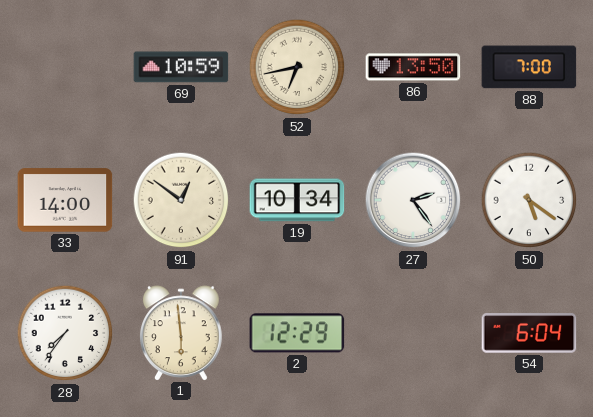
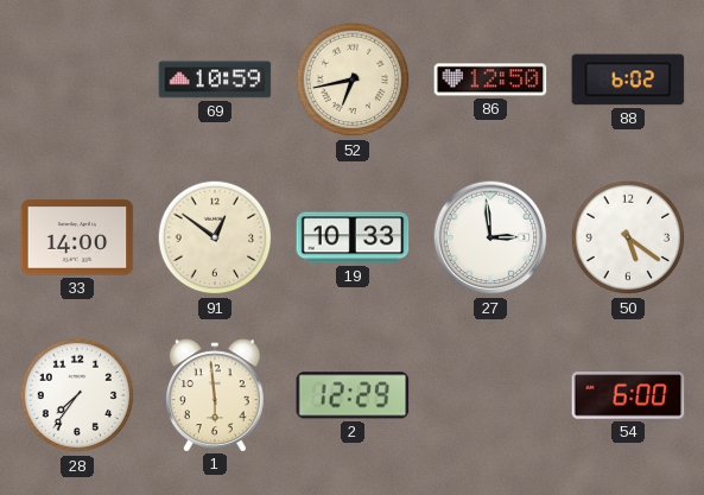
86: 13:50 -> 12:50
88: 7:00 -> 6:02
19: 10:34 -> 10:33
27: 2:24 -> 2:59
54: 6:04 -> 6:00
